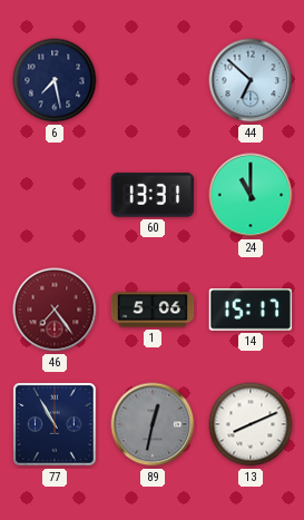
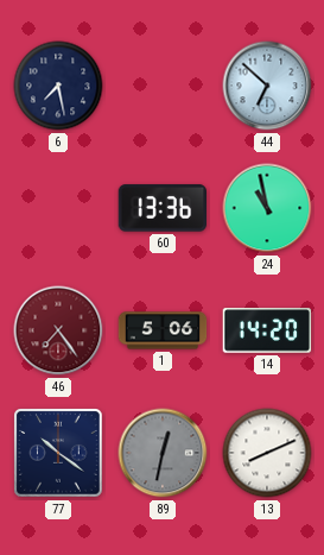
60: 13:31 -> 13:36
24: 11:00 -> 10:58
14: 15:17 -> 14:20
77: 10:55 -> 10:21
